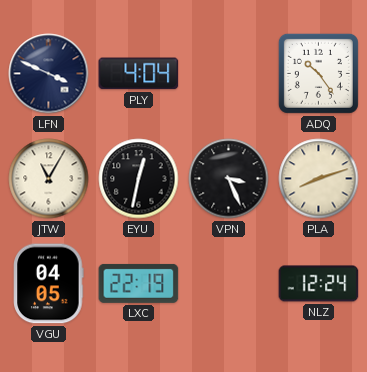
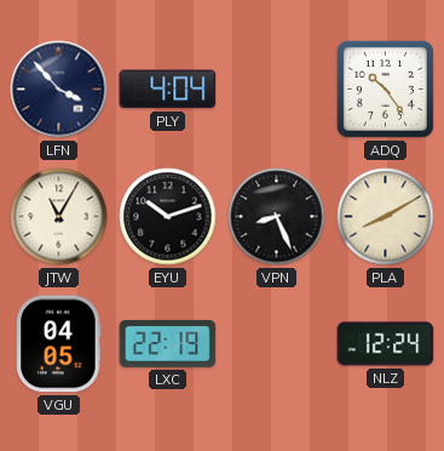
LFN: 3:49 -> 3:53
EYU: 12:32 -> 10:12
VPN: 3:26 -> 8:26
PLA: 8:12 -> 8:10
